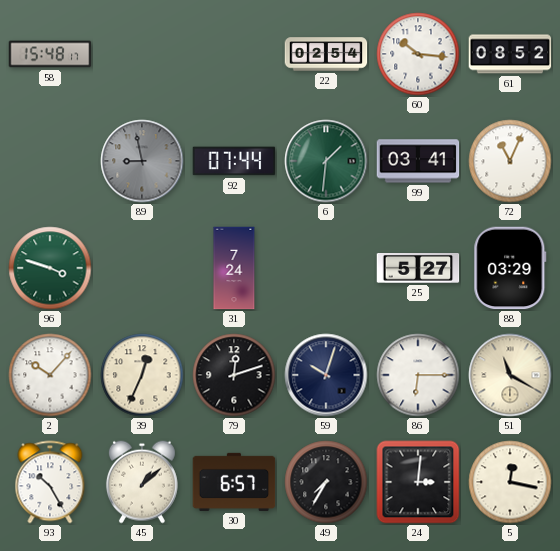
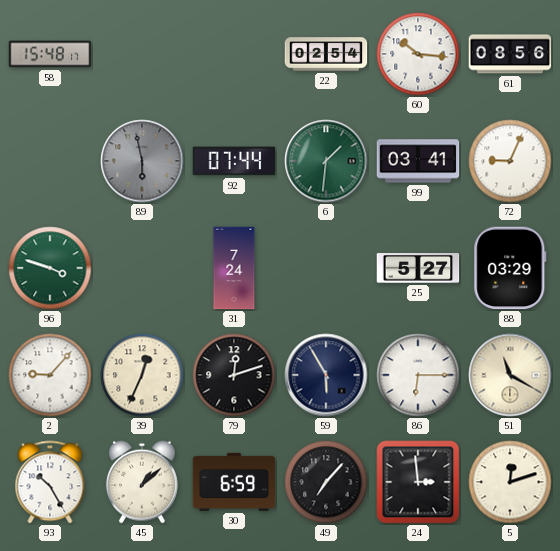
61: 08:52 -> 08:56
89: 8:58 -> 5:58
72: 11:04 -> 9:04
2: 10:07 -> 9:07
59: 10:03 -> 5:55
30: 6:57 -> 6:59
49: 7:35 -> 7:07
24: 3:01 -> 2:59
5: 12:17 -> 12:12
